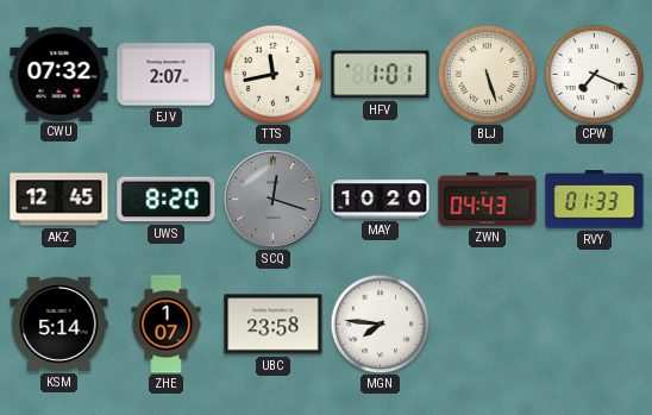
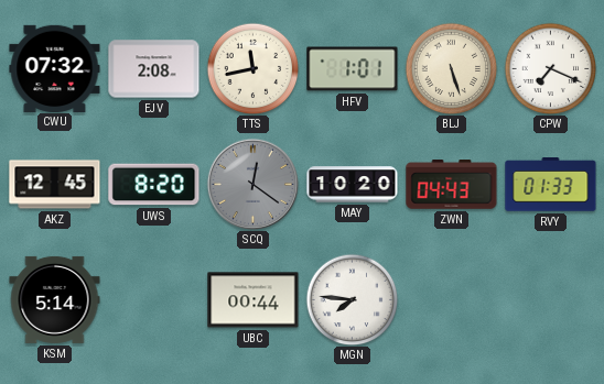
EJV: 2:07 -> 2:08
SCQ: 12:18 -> 12:21
ZHE: 1:07 -> none
UBC: 23:58 -> 00:44
